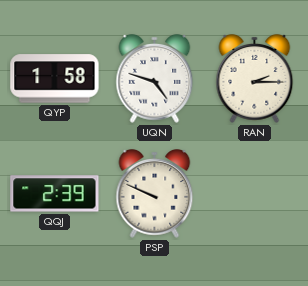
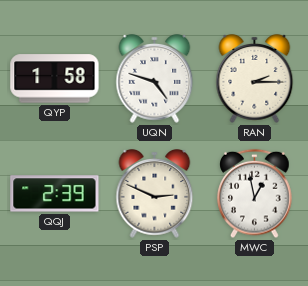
PSP: 9:49 -> 2:49
MWC: none -> 12:58
